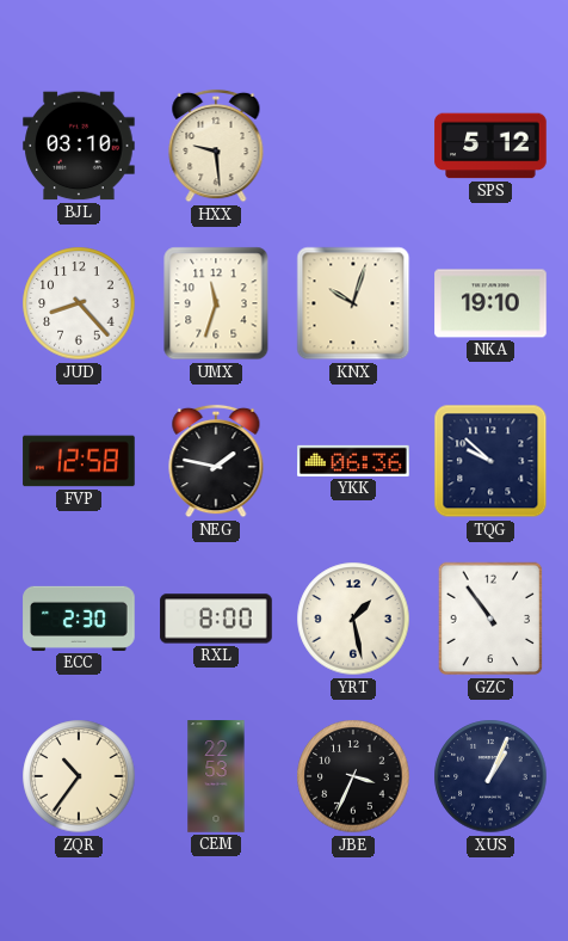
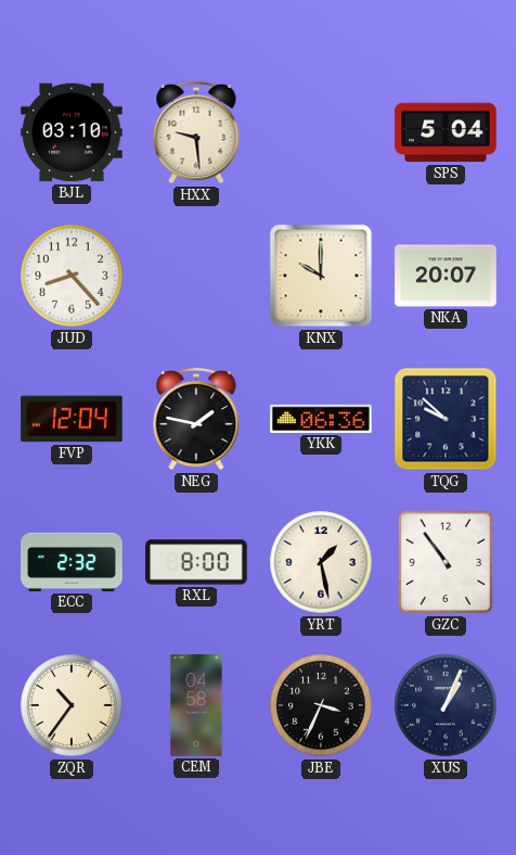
SPS: 5:12 -> 5:04
UMX: 11:33 -> none
KNX: 10:03 -> 10:00
NKA: 19:10 -> 20:07
FVP: 12:58 -> 12:04
ECC: 2:30 -> 2:32
CEM: 22:53 -> 04:58
